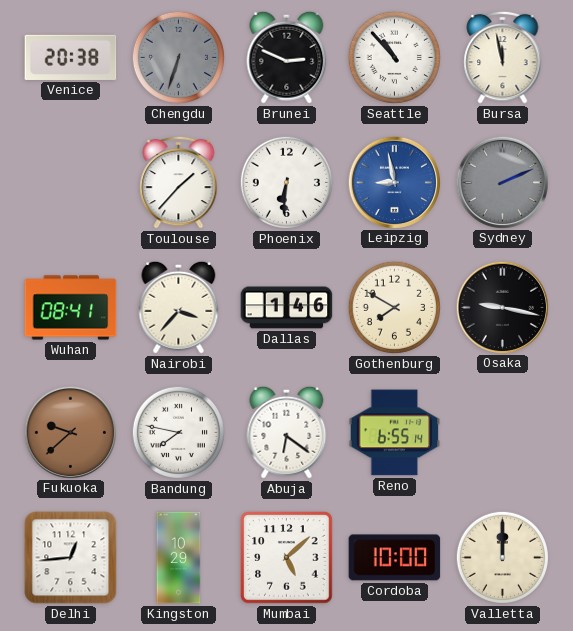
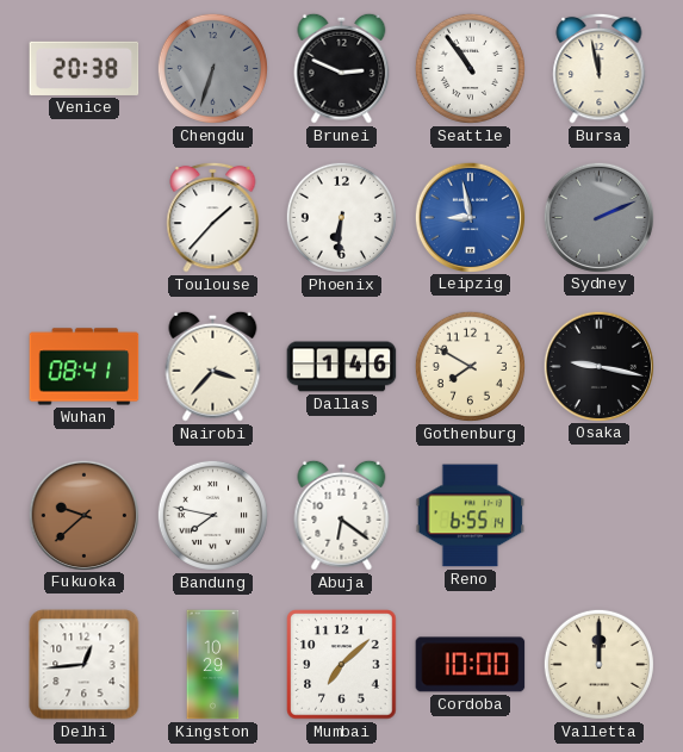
Seattle: 10:53 -> 10:54
Mumbai: 5:08 -> 7:08
